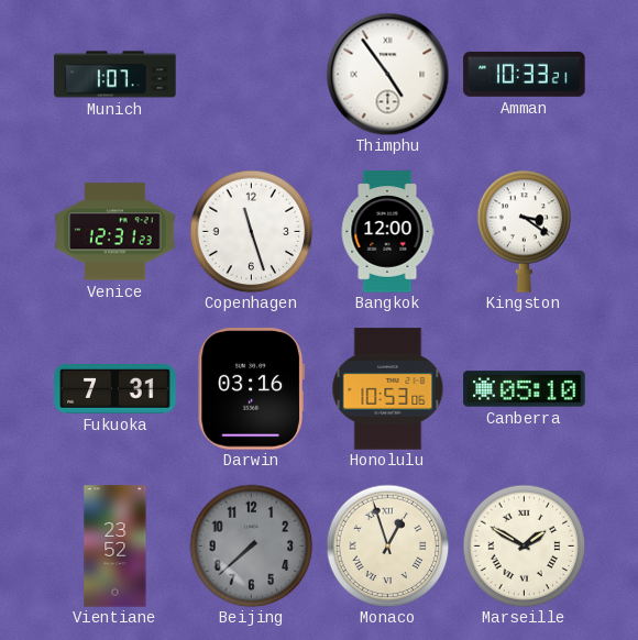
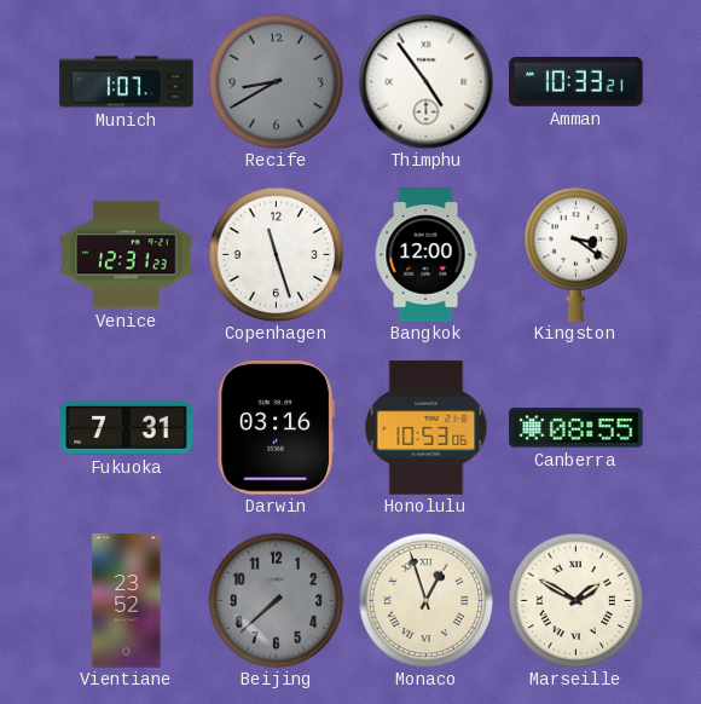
Recife: none -> 8:40
Canberra: 05:10 -> 08:55
